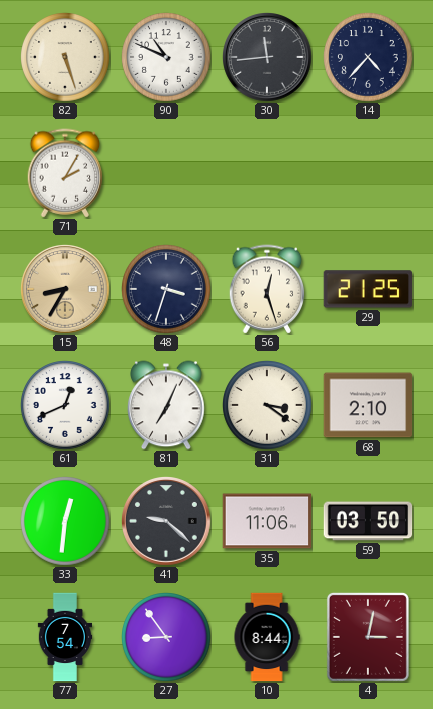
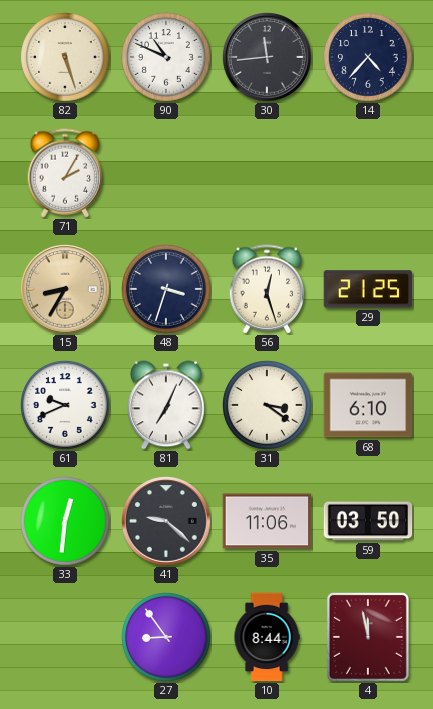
61: 12:41 -> 9:41
68: 2:10 -> 6:10
77: 7:54 -> none
4: 3:02 -> 11:58
